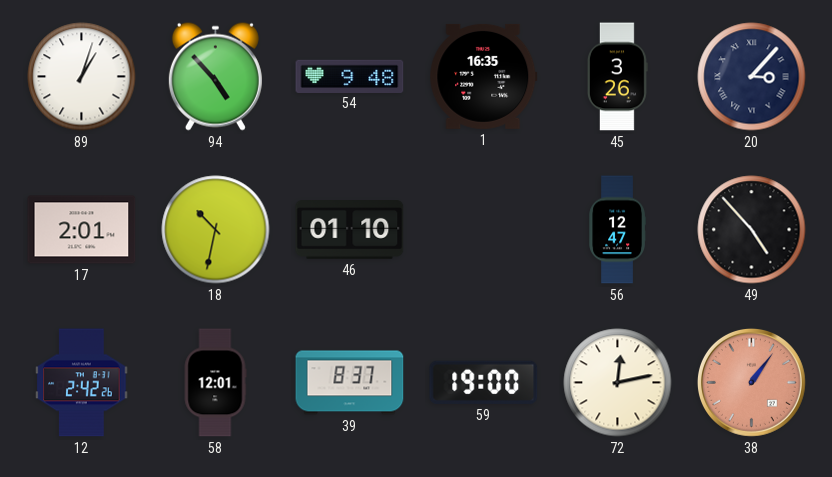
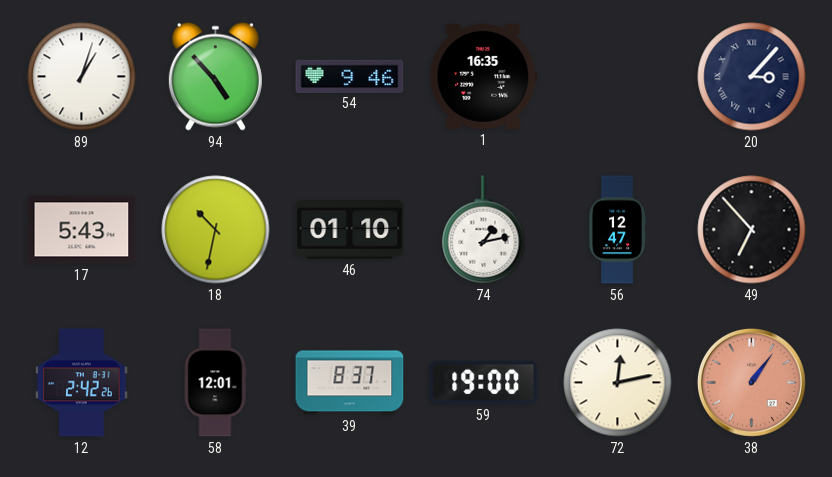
54: 9:48 -> 9:46
45: 3:26 -> none
17: 2:01 -> 5:43
74: none -> 1:13
49: 4:53 -> 6:53
